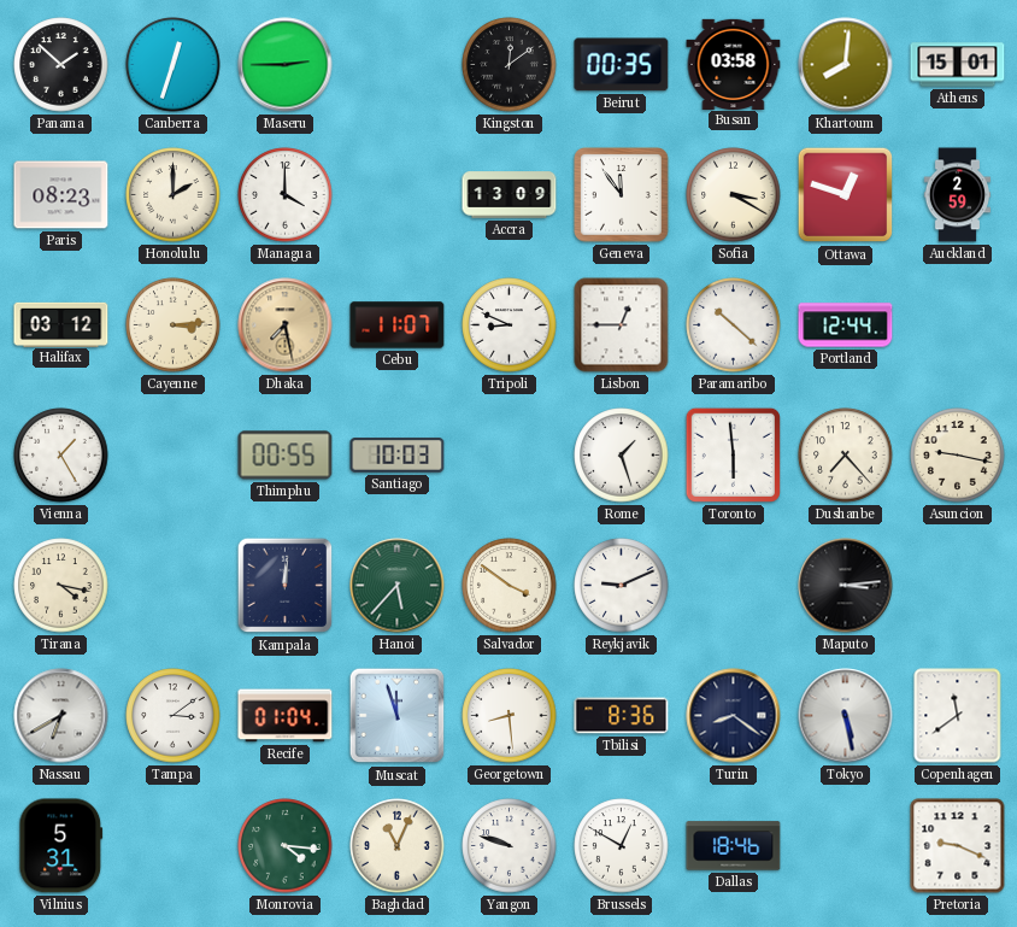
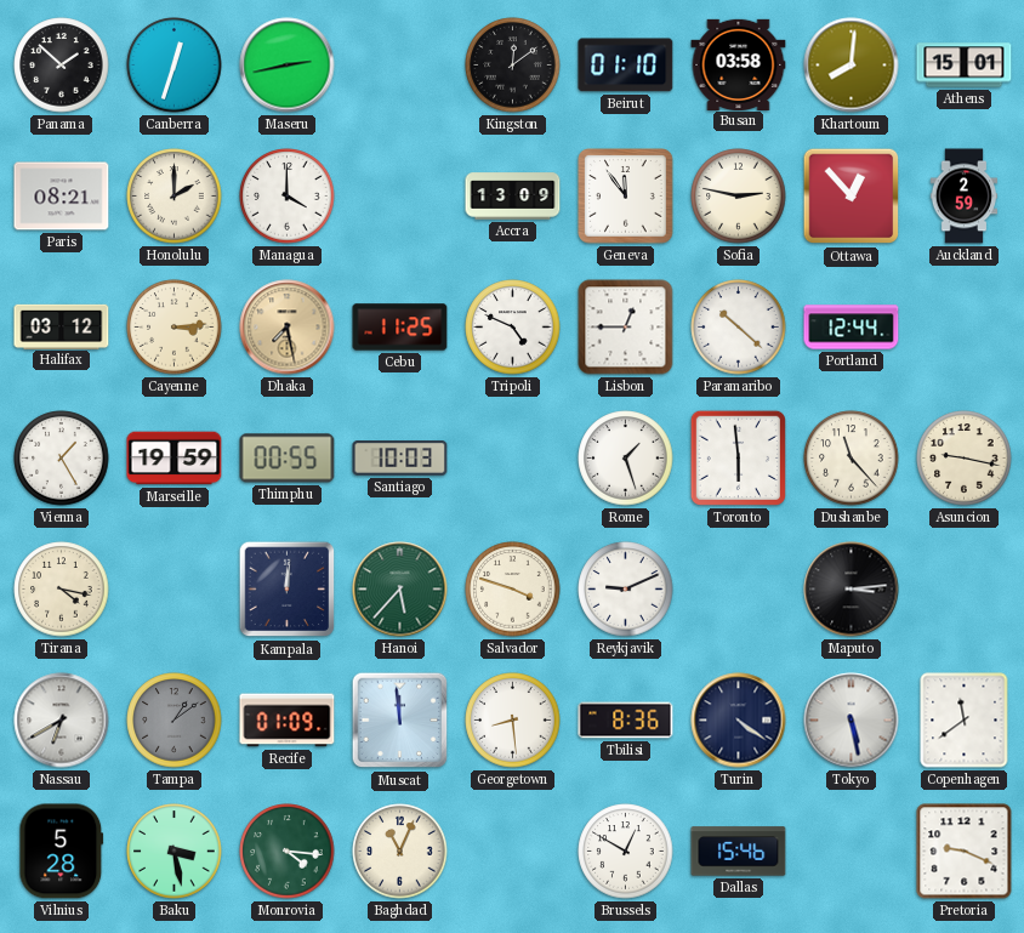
Maseru: 2:45 -> 2:43
Beirut: 00:35 -> 01:10
Paris: 08:23 -> 08:21
Sofia: 3:20 -> 2:47
Ottawa: 12:48 -> 12:53
Cebu: 11:07 -> 11:25
Tripoli: 8:49 -> 4:49
Marseille: none -> 19:59
Dushanbe: 7:23 -> 11:23
Salvador: 3:51 -> 3:48
Tampa: 3:09 -> 1:09
Tampa dial: white -> grey
Recife: 01:04 -> 01:09
Muscat: 11:57 -> 11:59
Turin: 8:21 -> 4:21
Vilnius: 5:31 -> 5:28
Baku: none -> 3:28
Yangon: 9:48 -> none
Dallas: 18:46 -> 15:46
